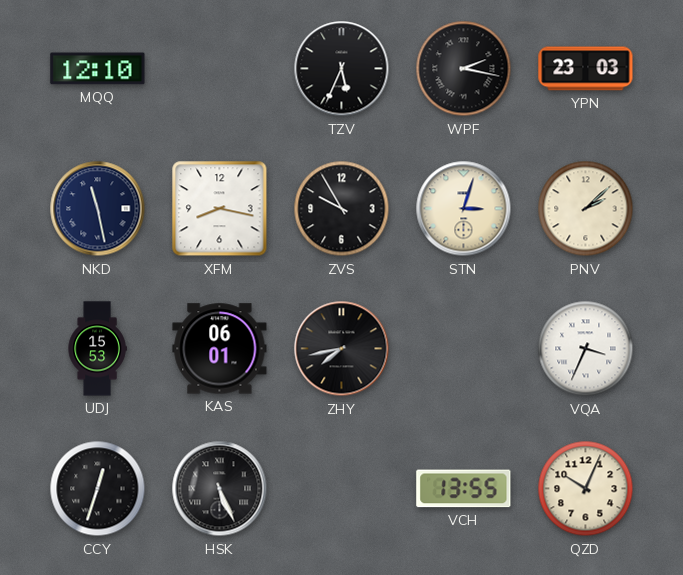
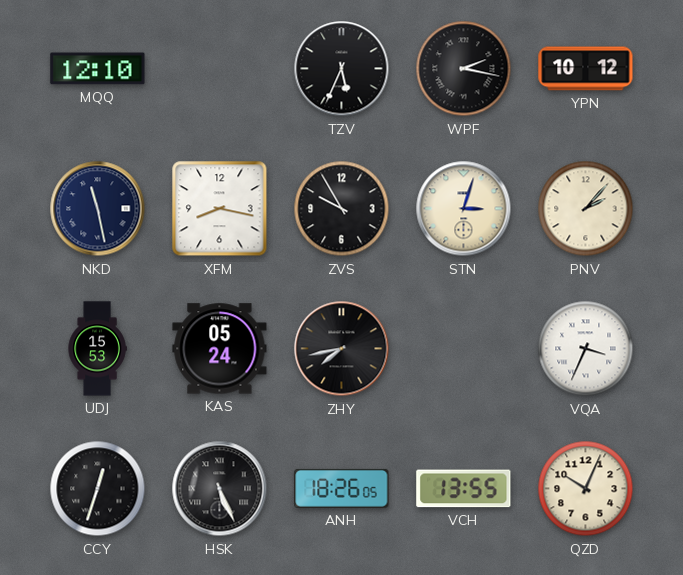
YPN: 23:03 -> 10:12
PNV: 2:08 -> 2:07
KAS: 06:01 -> 05:24
ANH: none -> 18:26
